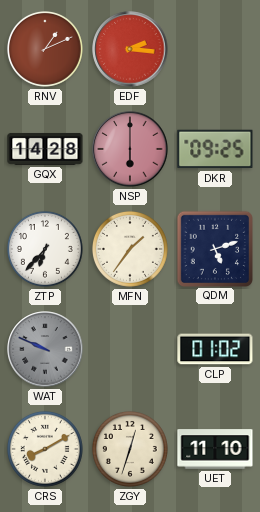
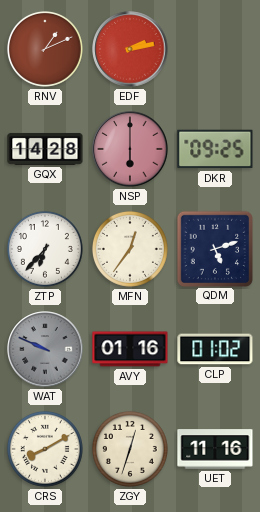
EDF: 2:16 -> 2:13
MFN: 1:36 -> 12:36
AVY: none -> 01:16
UET: 11:10 -> 11:16
